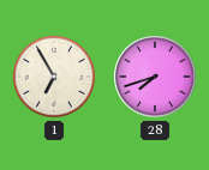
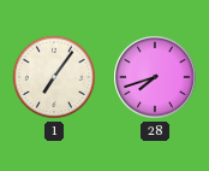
1: 6:55 -> 7:06
